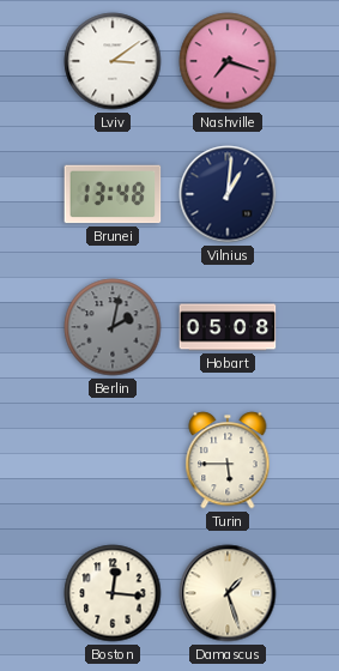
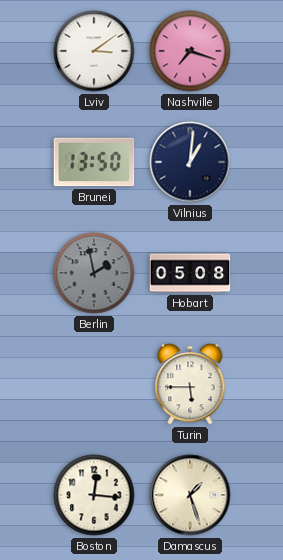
Brunei: 13:48 -> 13:50
Berlin: 2:02 -> 1:58
